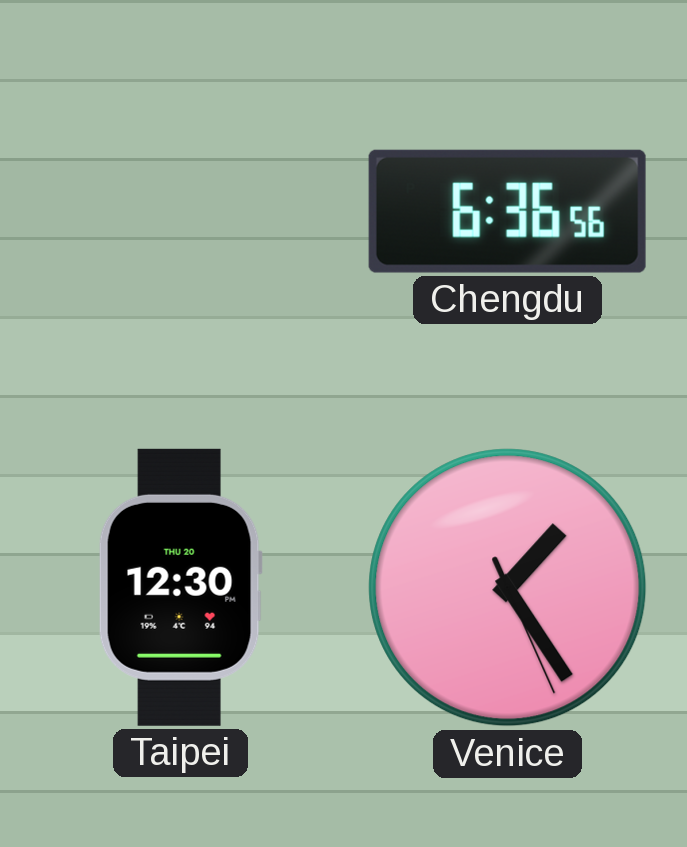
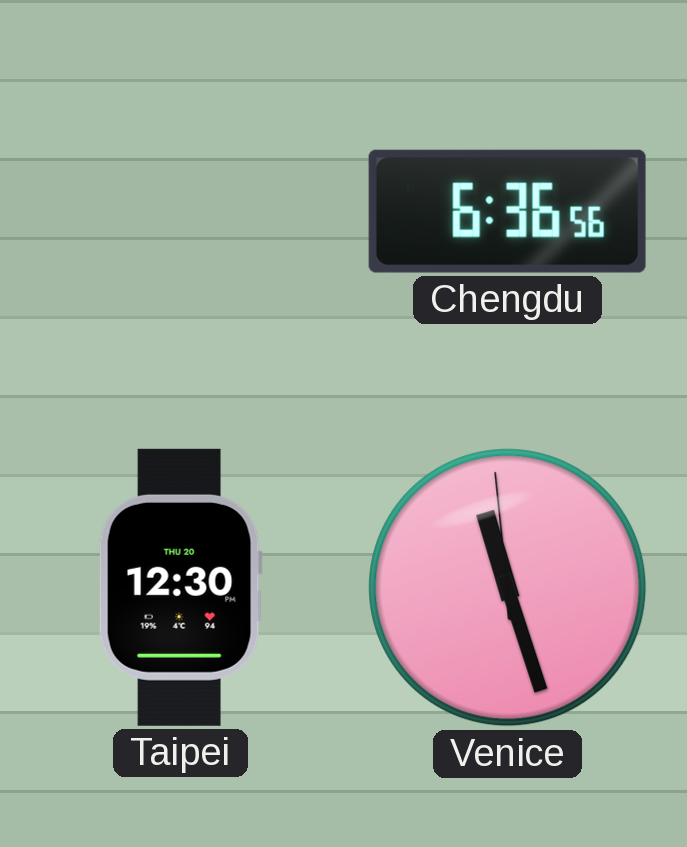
Venice: 1:24 -> 11:26
